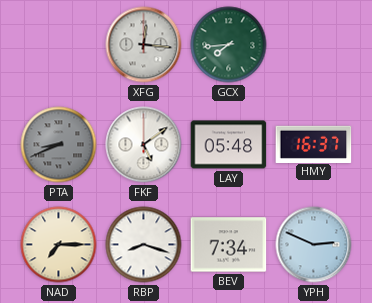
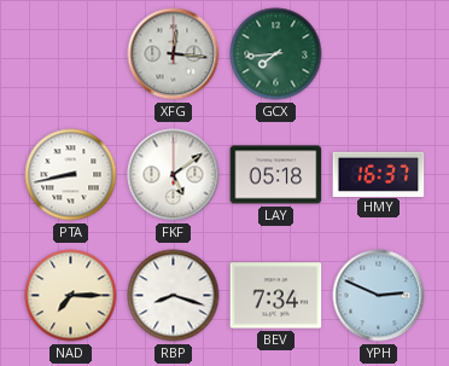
PTA: 8:41 -> 8:43
PTA dial: grey -> white
LAY: 05:48 -> 05:18
